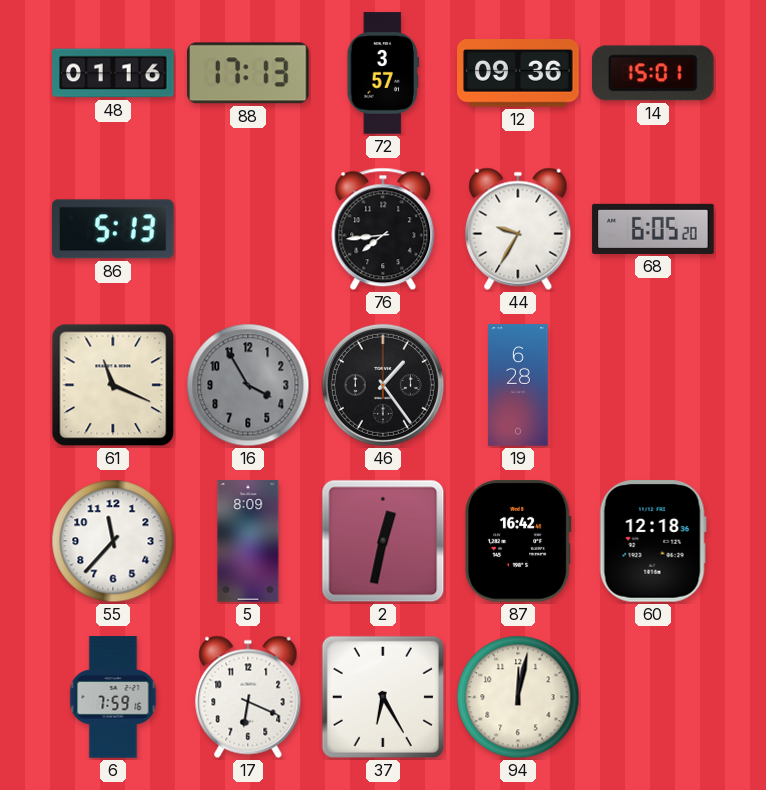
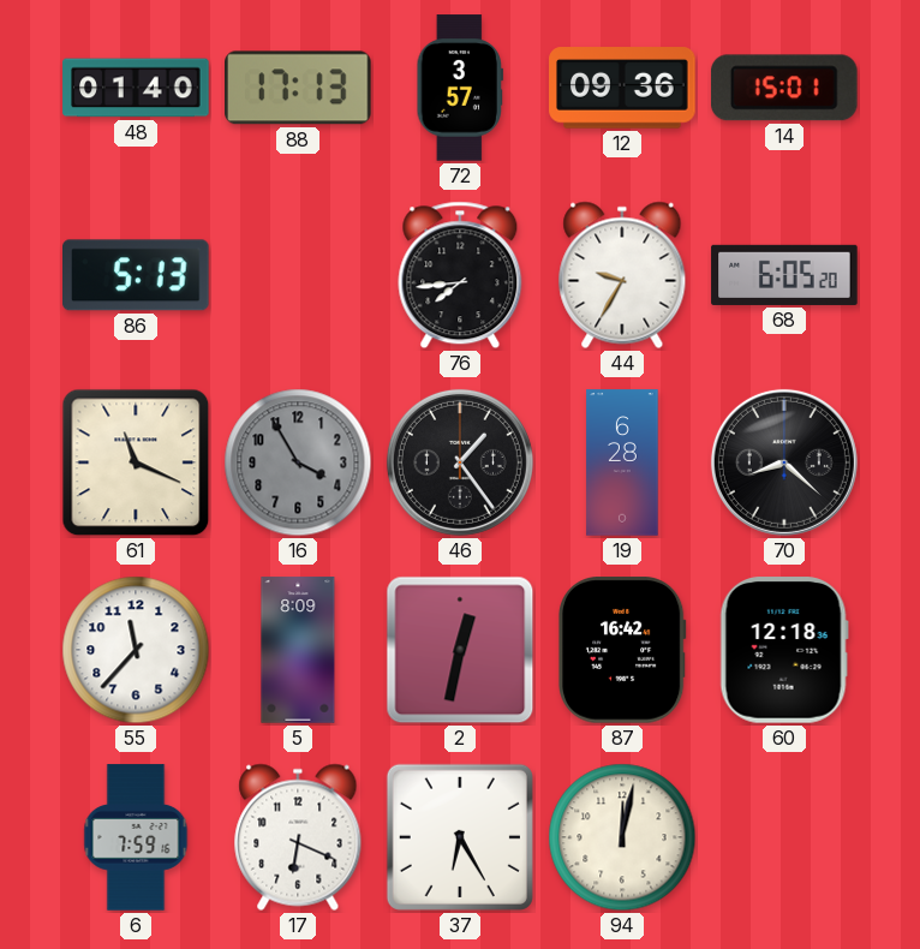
48: 01:16 -> 01:40
70: none -> 8:22
